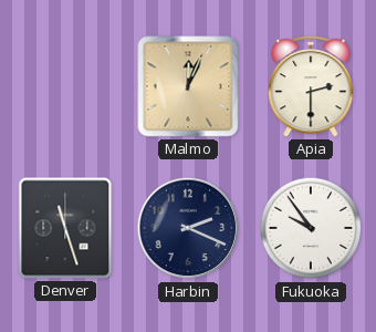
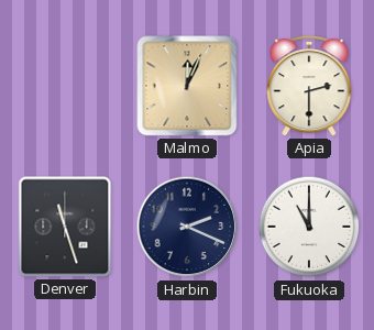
Fukuoka: 9:54 -> 11:00
